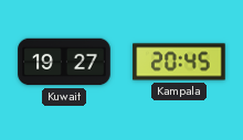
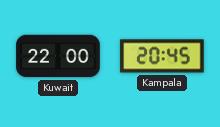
Kuwait: 19:27 -> 22:00
